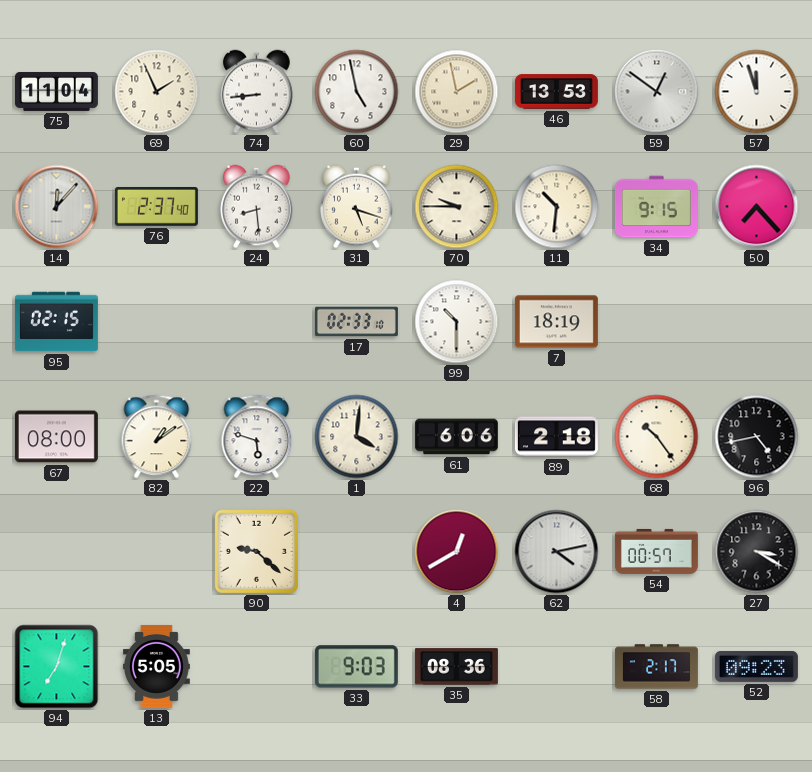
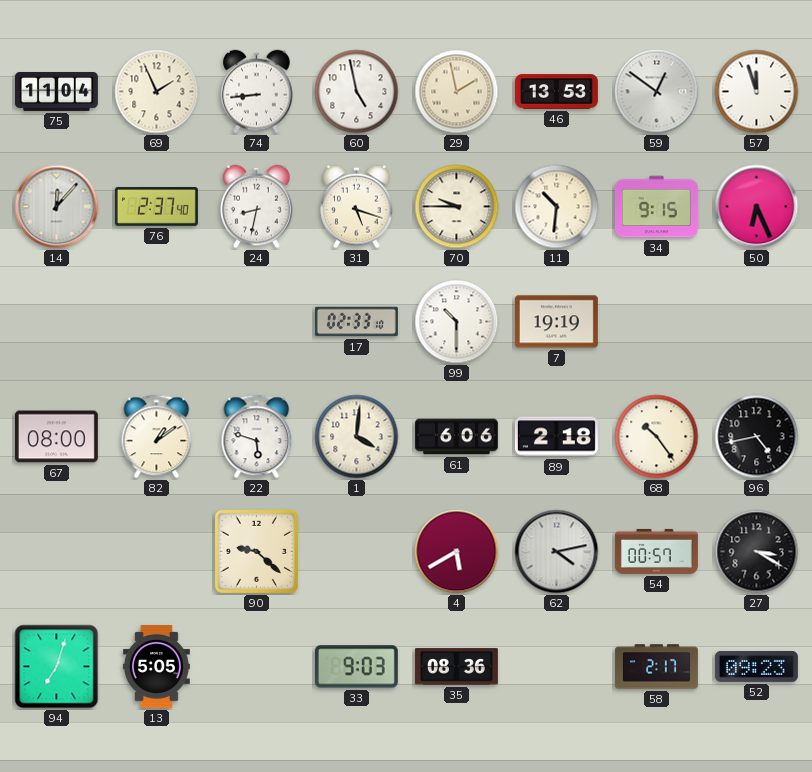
24: 8:29 -> 8:32
50: 7:23 -> 6:26
95: 02:15 -> none
7: 18:19 -> 19:19
4: 12:40 -> 5:40
